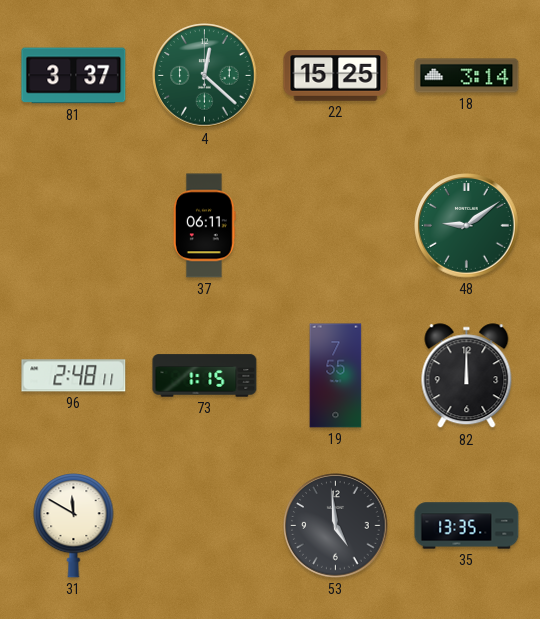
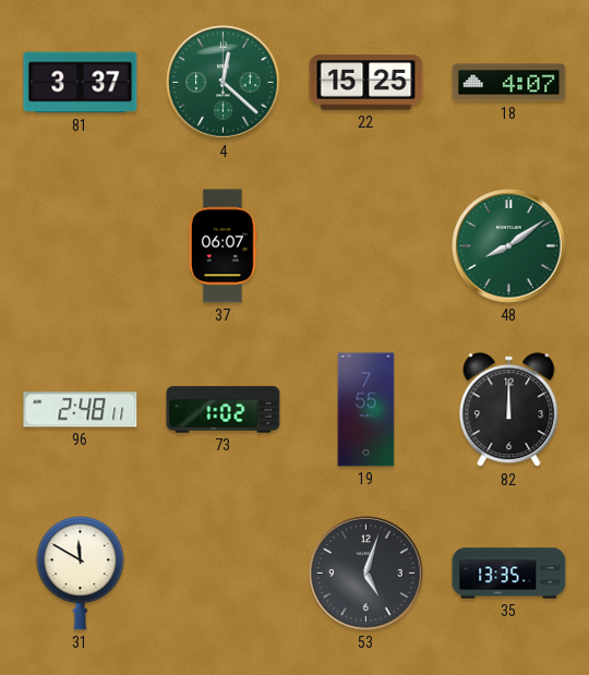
18: 3:14 -> 4:07
37: 06:11 -> 06:07
48: 9:09 -> 8:09
73: 1:15 -> 1:02
53: 4:59 -> 5:03
